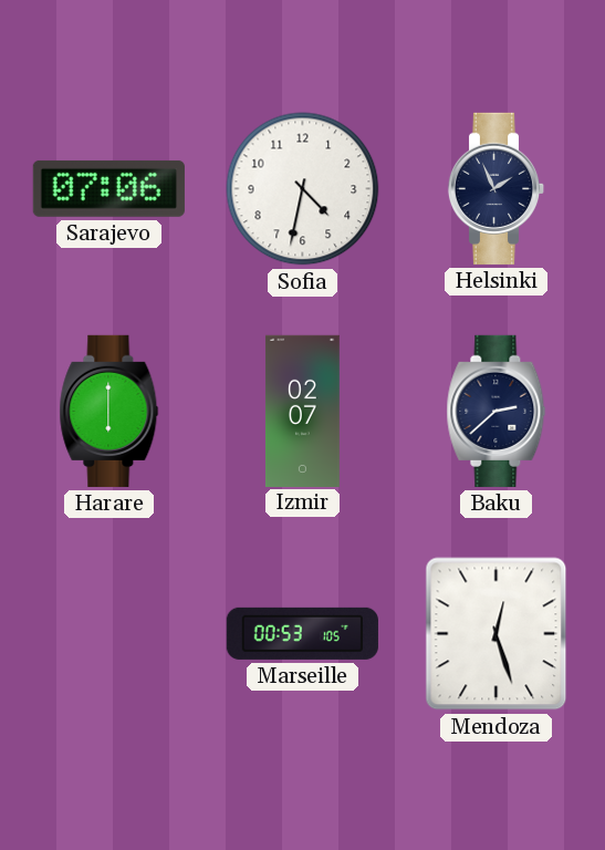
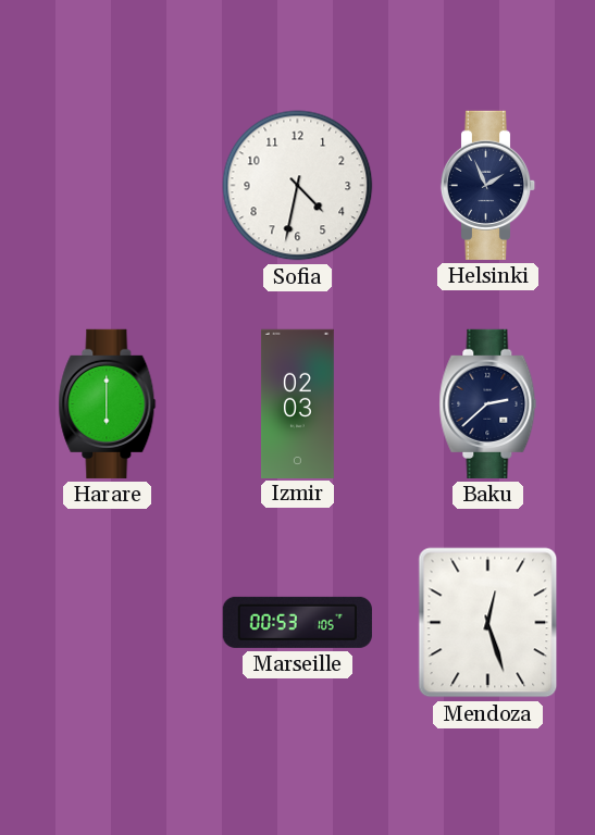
Sarajevo: 07:06 -> none
Izmir: 02:07 -> 02:03
